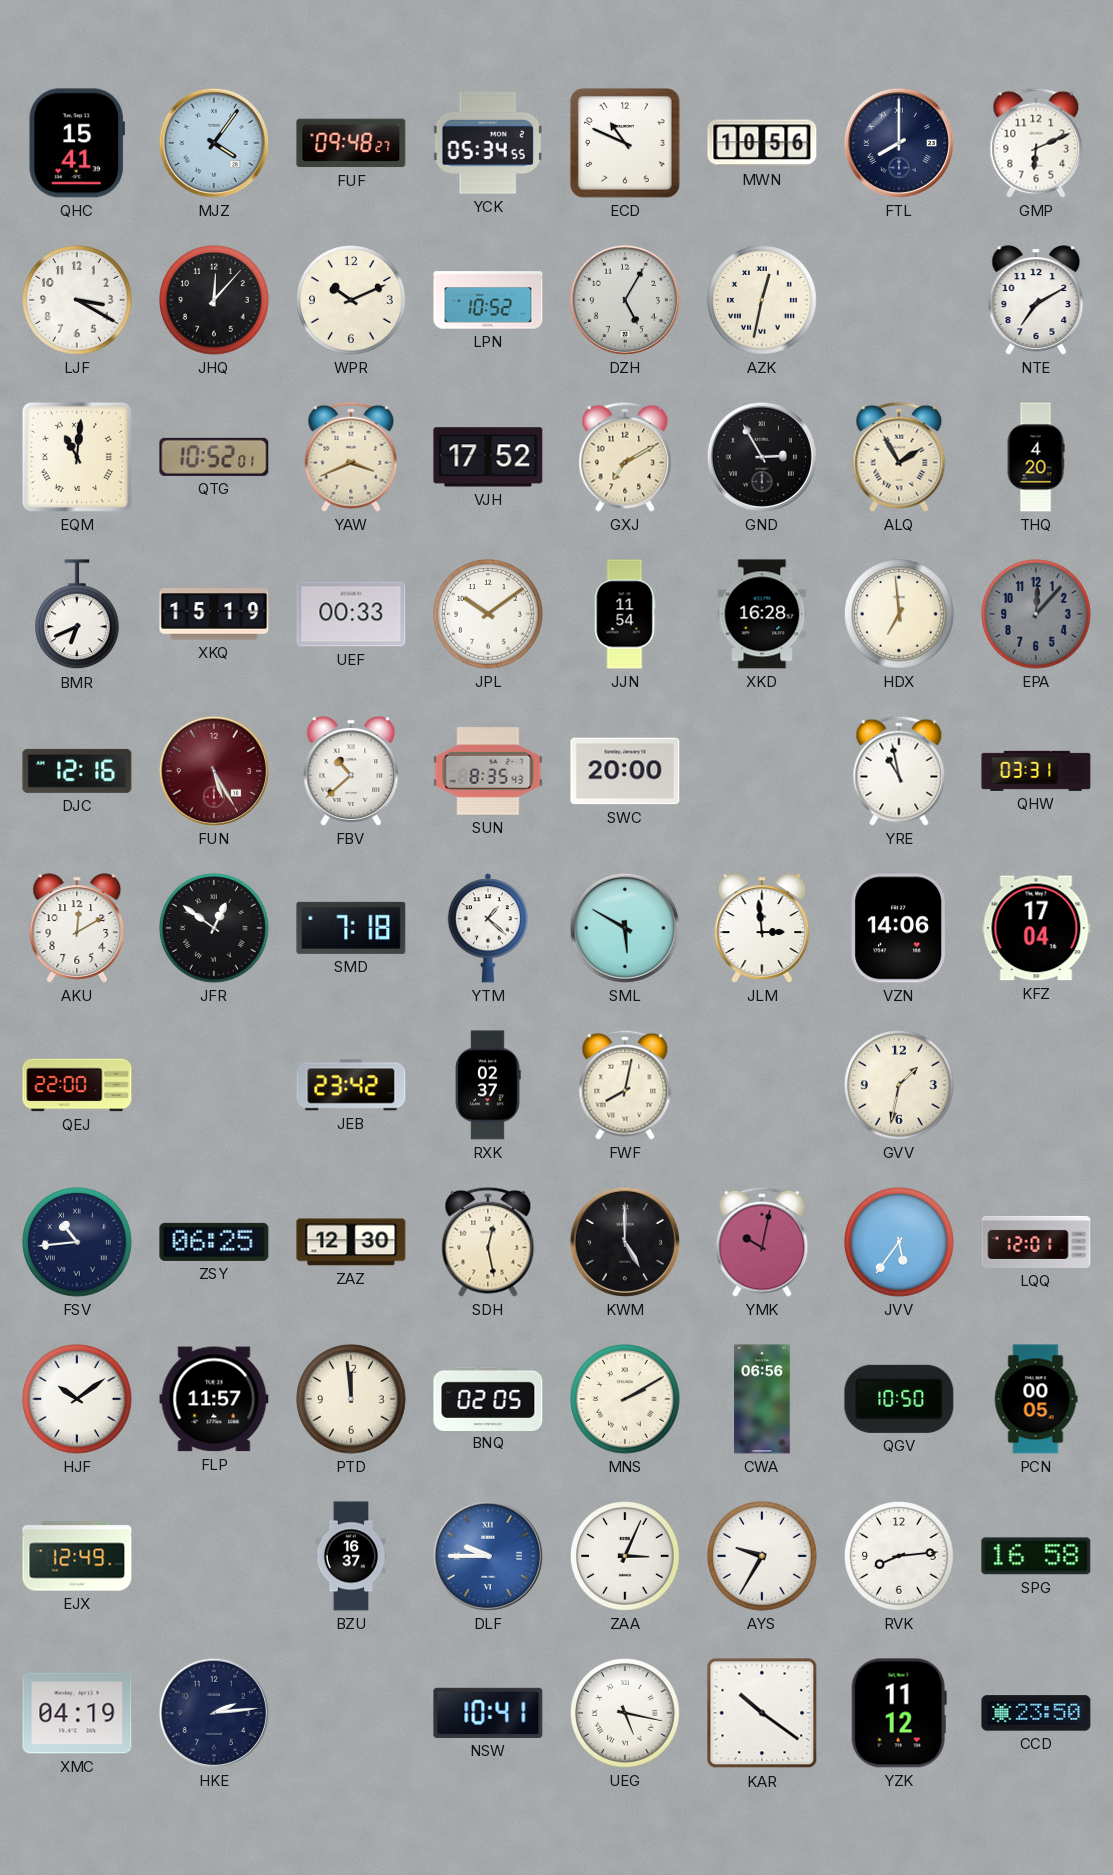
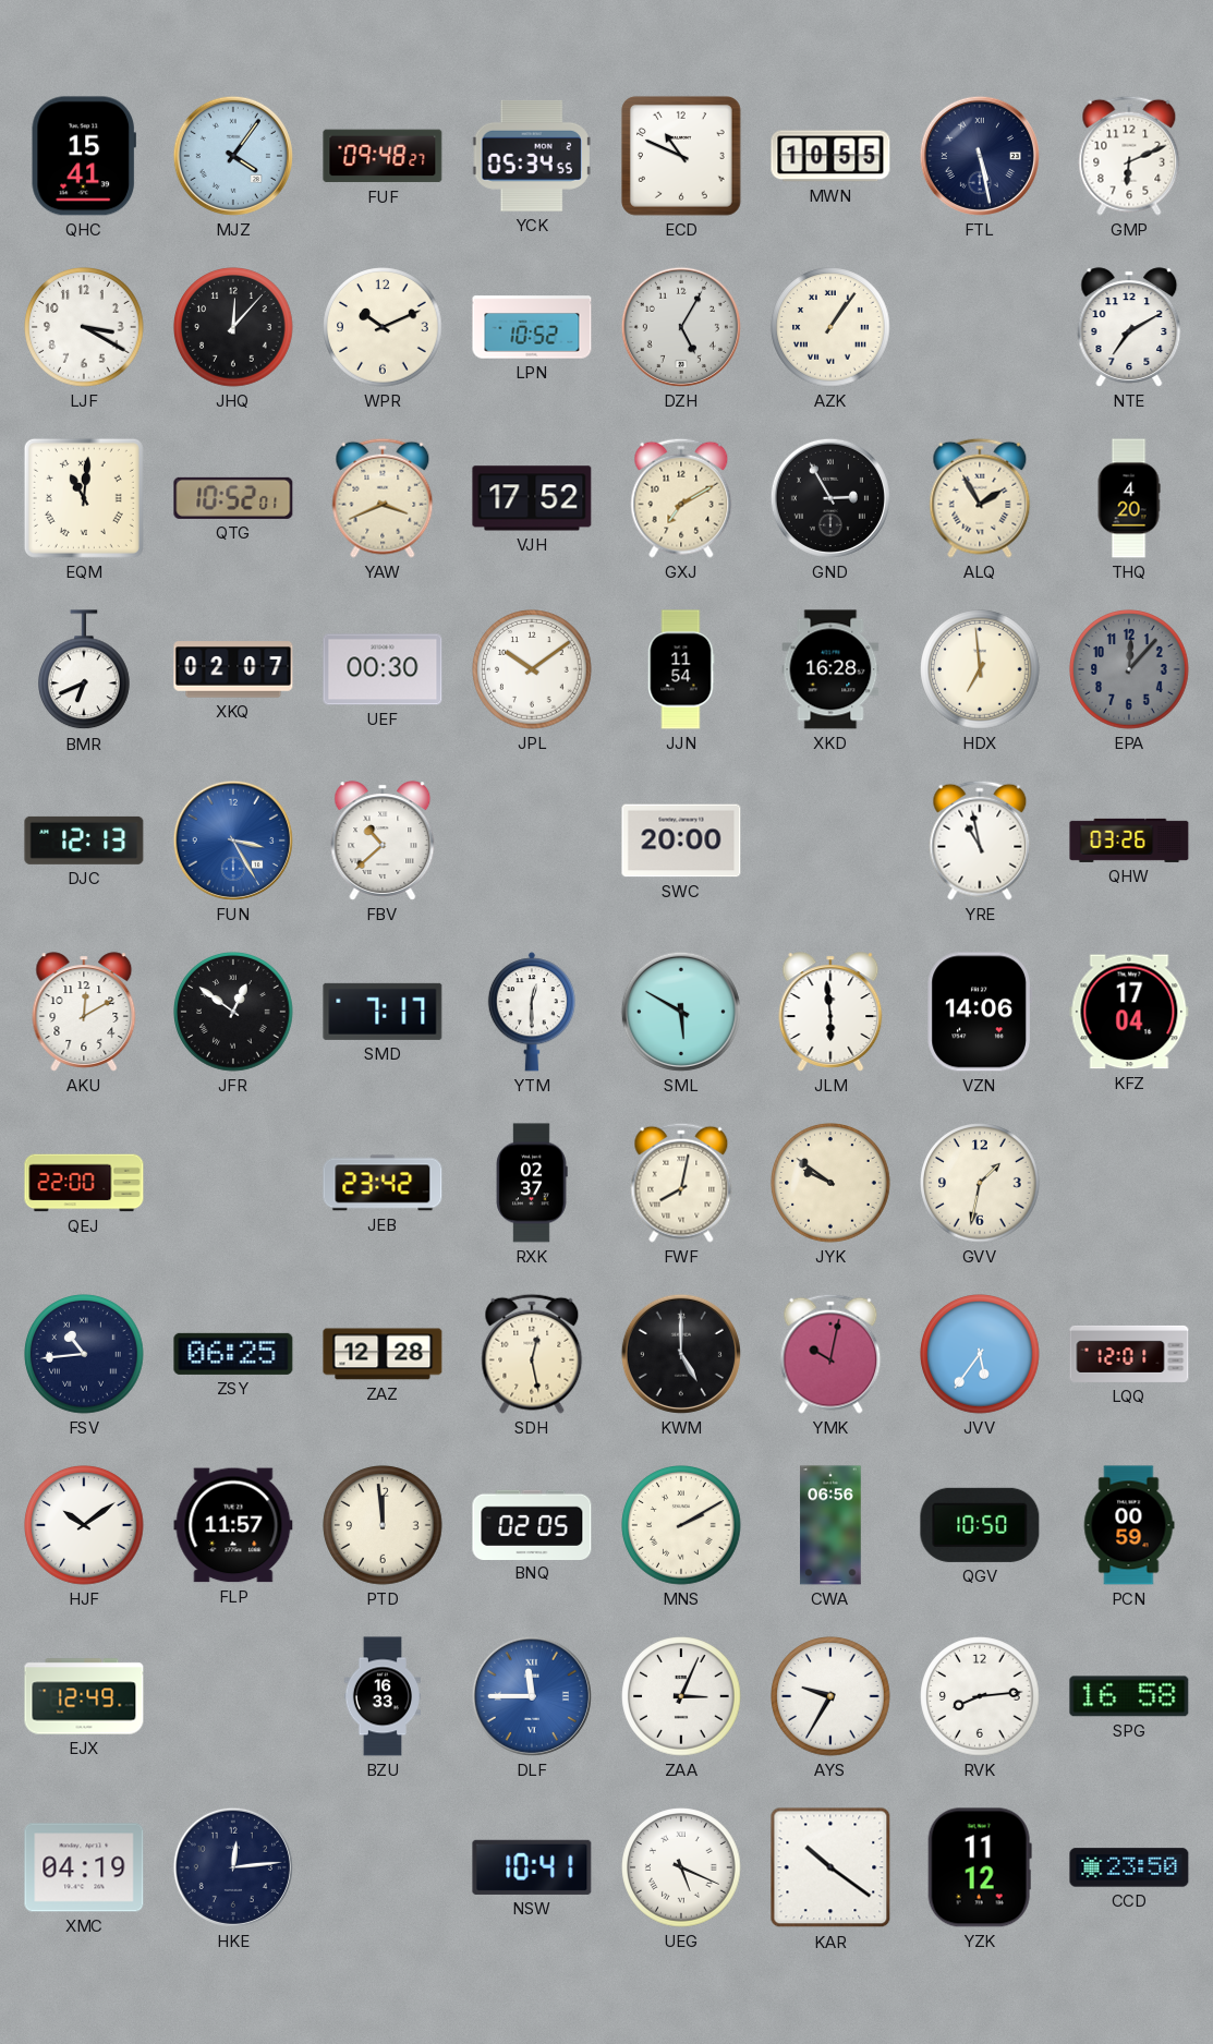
MWN: 10:56 -> 10:55
FTL: 8:00 -> 5:28
AZK: 12:32 -> 1:06
XKQ: 15:19 -> 02:07
UEF: 00:33 -> 00:30
DJC: 12:16 -> 12:13
FUN: 5:25 -> 3:25
FUN dial: burgundy -> blue
SUN: 8:35 -> none
QHW: 03:31 -> 03:26
SMD: 7:18 -> 7:17
YTM: 1:22 -> 12:30
JLM: 2:59 -> 5:59
JYK: none -> 9:51
ZAZ: 12:30 -> 12:28
PCN: 00:05 -> 00:59
BZU: 16:37 -> 16:33
DLF: 9:45 -> 11:45
HKE: 2:14 -> 12:14
UEG: 5:17 -> 5:19
